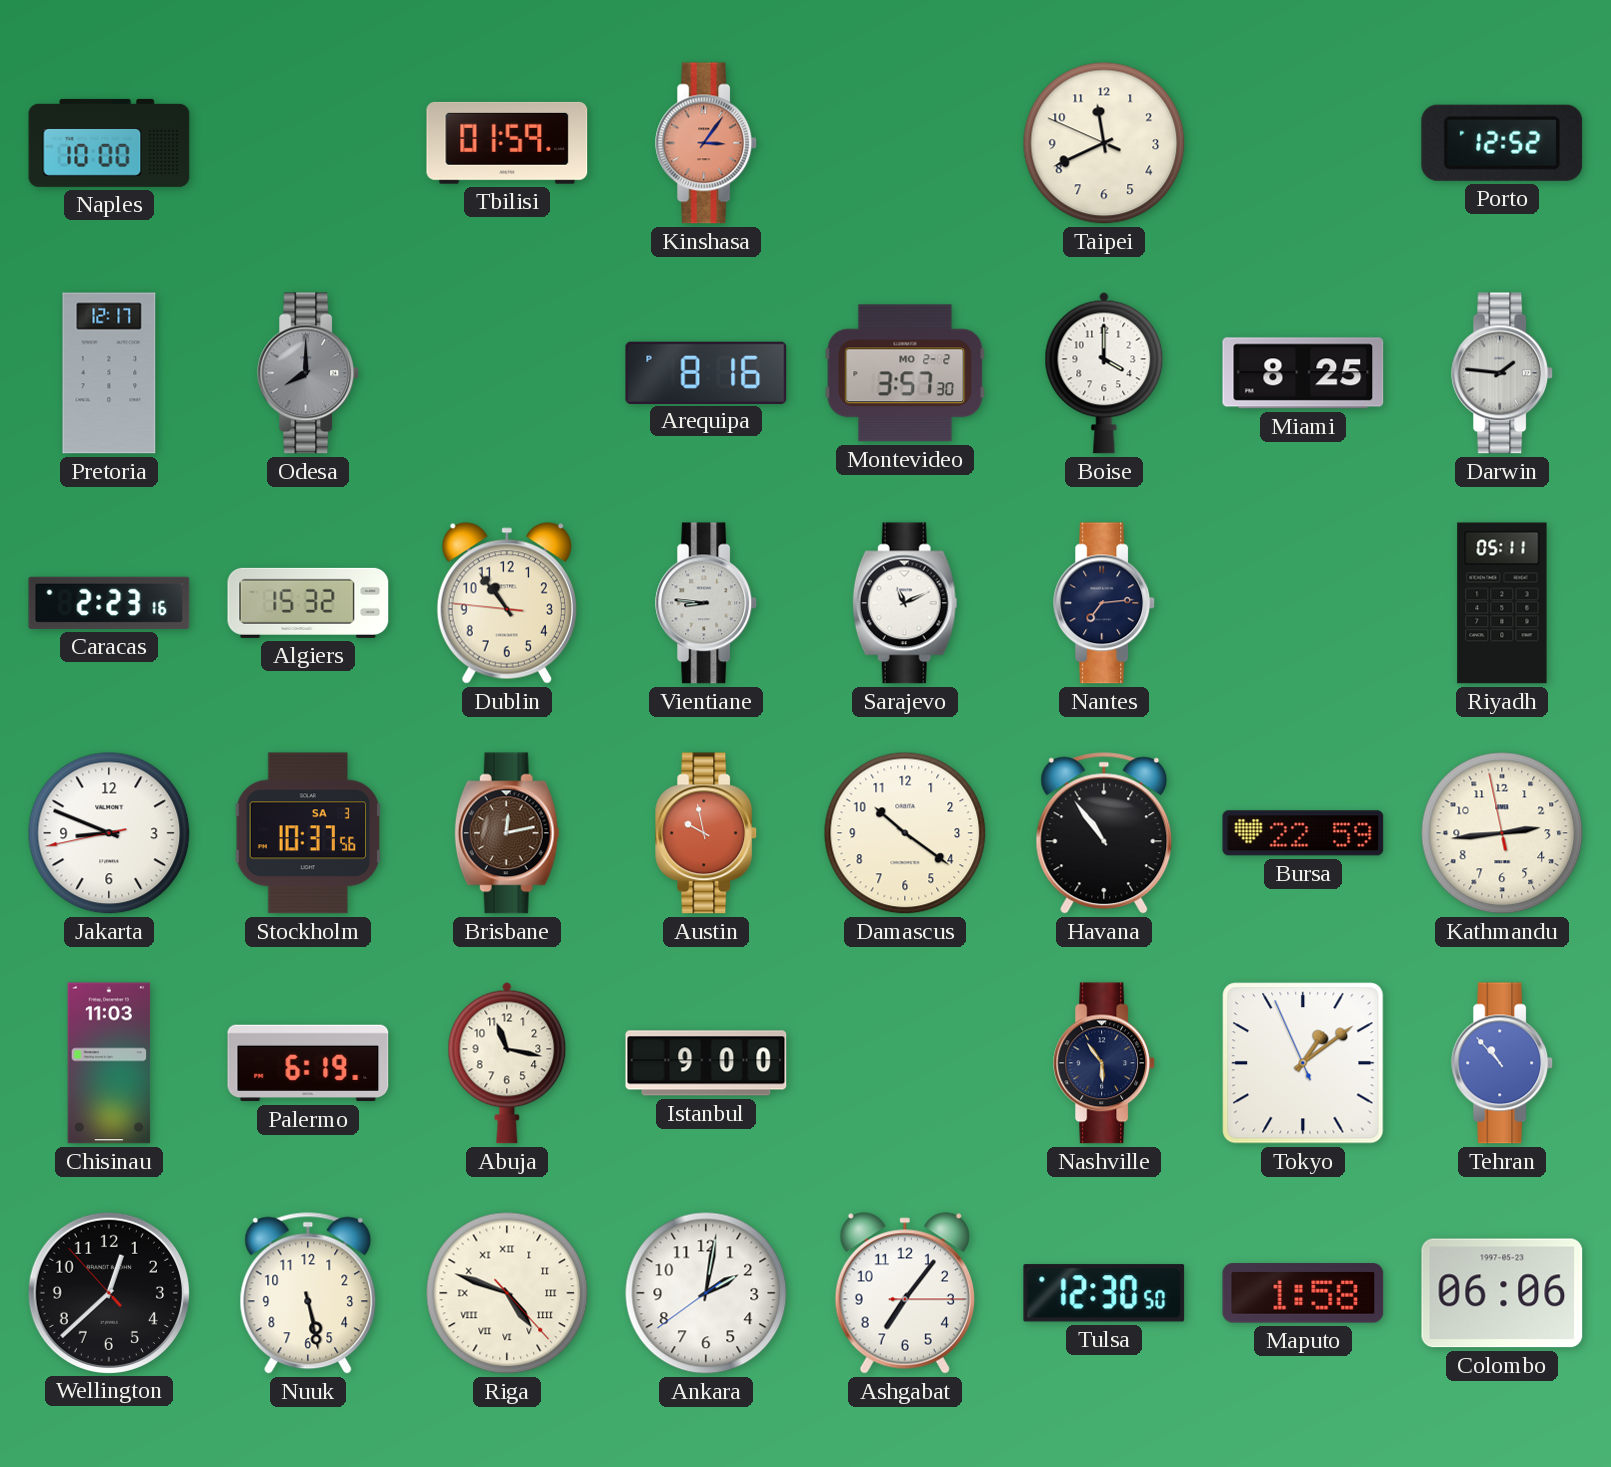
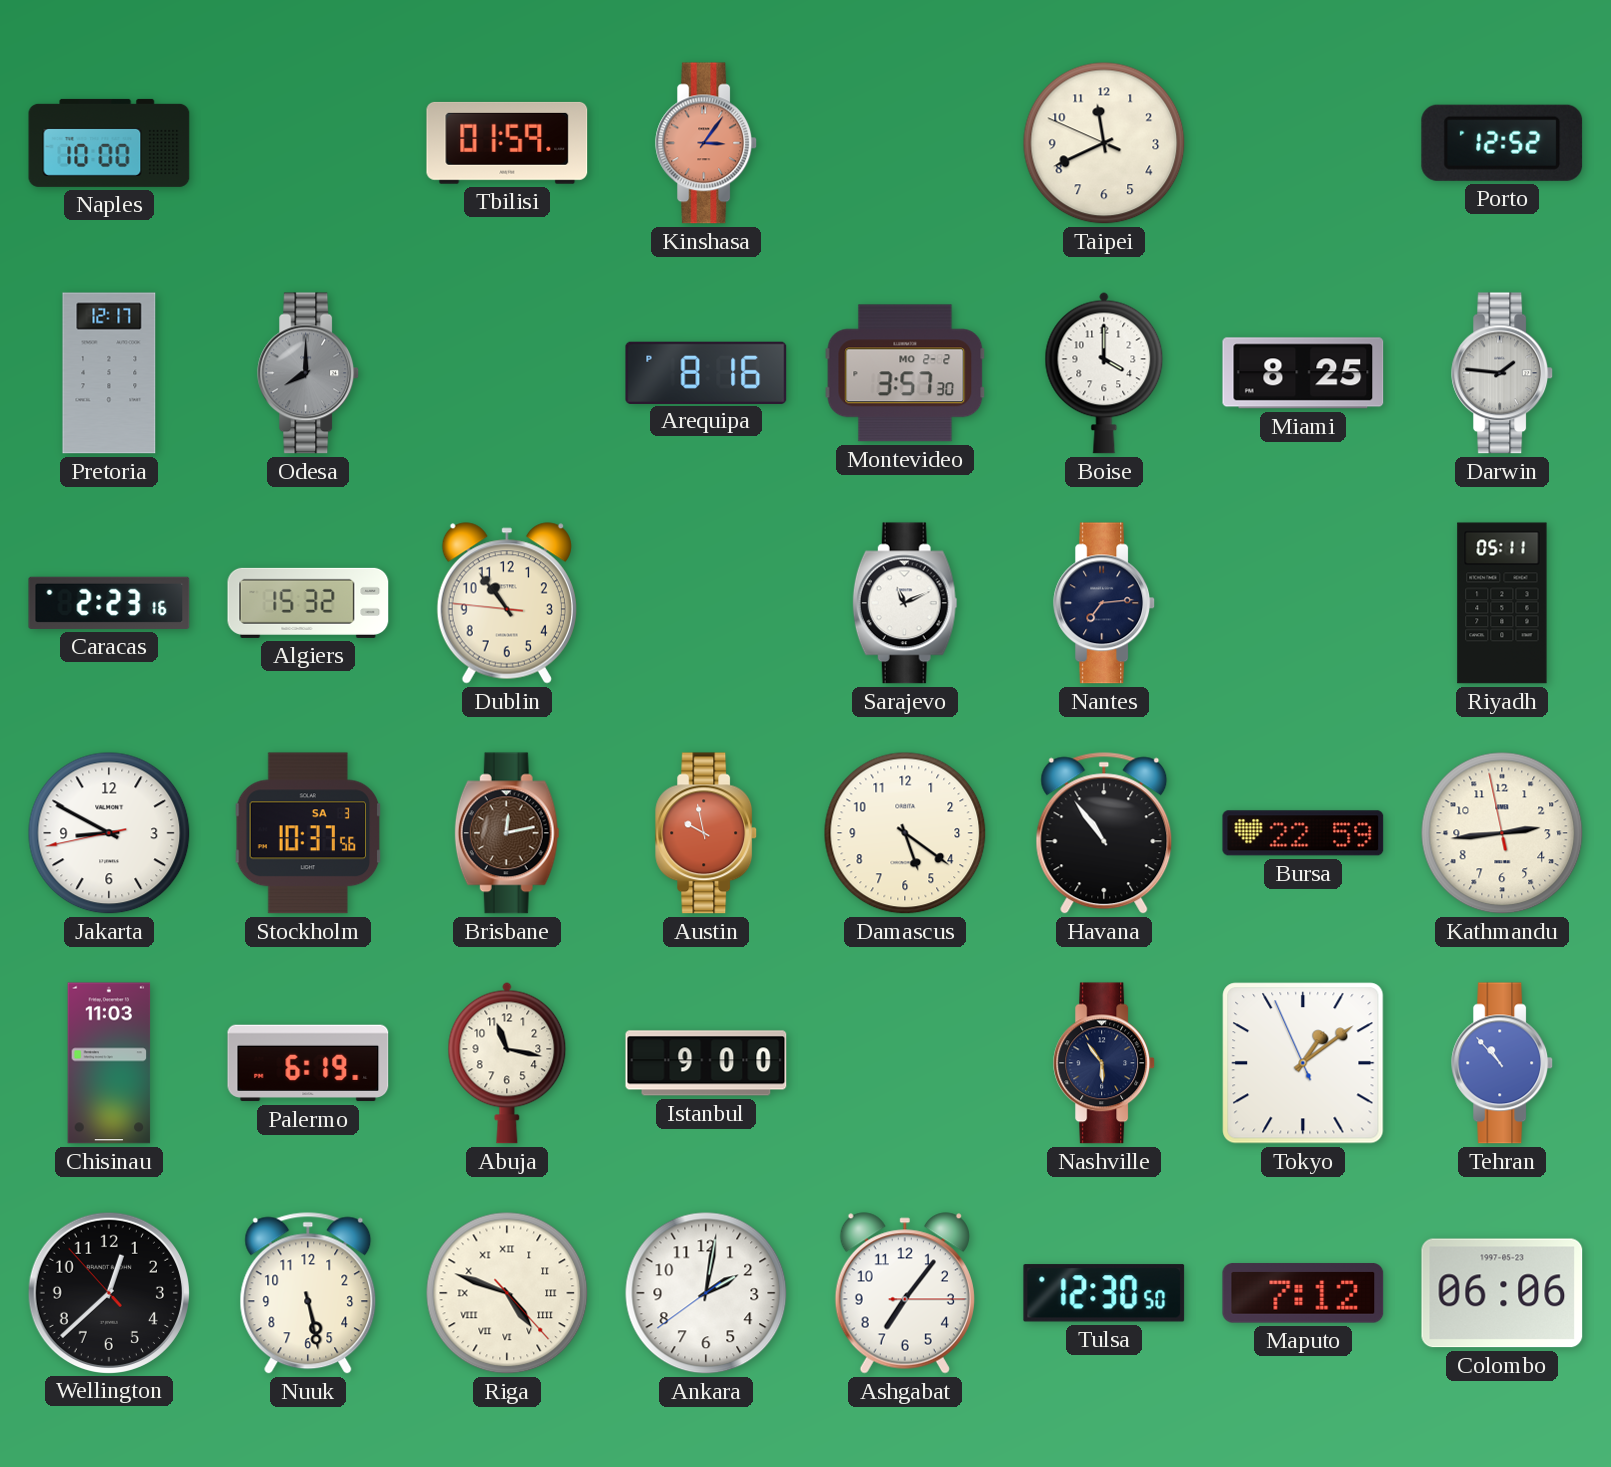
Vientiane: 8:46 -> none
Jakarta: 8:48 -> 8:49
Damascus: 10:21 -> 5:21
Maputo: 1:58 -> 7:12
